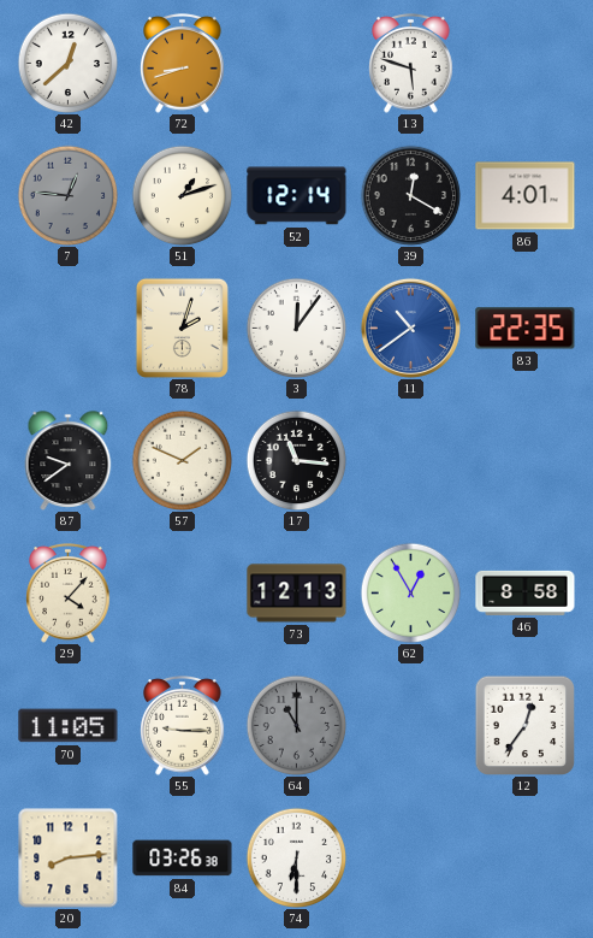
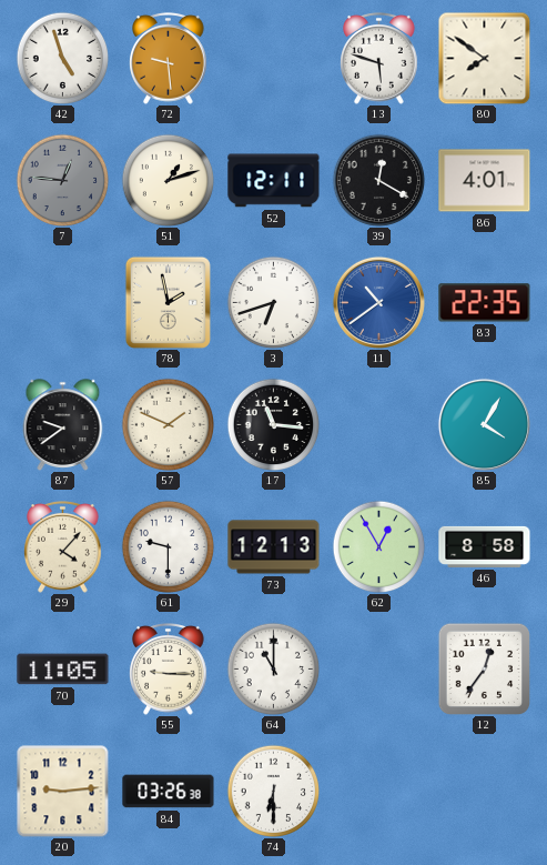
42: 12:38 -> 4:57
72: 8:42 -> 9:29
80: none -> 7:51
52: 12:14 -> 12:11
78: 2:03 -> 1:58
3: 12:06 -> 6:42
85: none -> 4:05
61: none -> 9:30
64 dial: grey -> white
20: 8:14 -> 9:14
